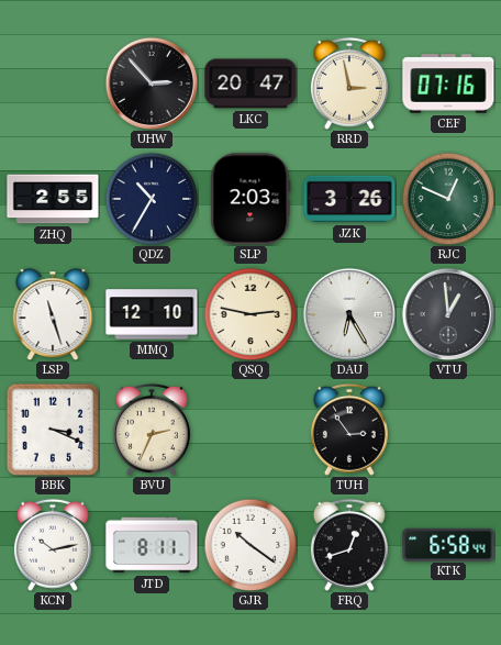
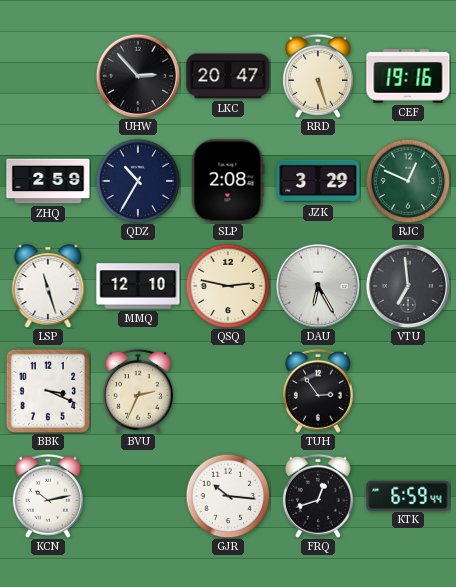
RRD: 2:58 -> 5:27
CEF: 07:16 -> 19:16
ZHQ: 2:55 -> 2:59
SLP: 2:03 -> 2:08
JZK: 3:26 -> 3:29
VTU: 12:59 -> 6:59
JTD: 8:11 -> none
GJR: 10:21 -> 10:16
KTK: 6:58 -> 6:59
